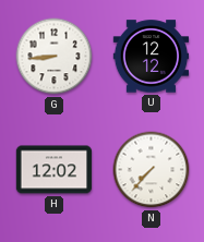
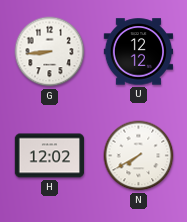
N: 7:37 -> 7:40
